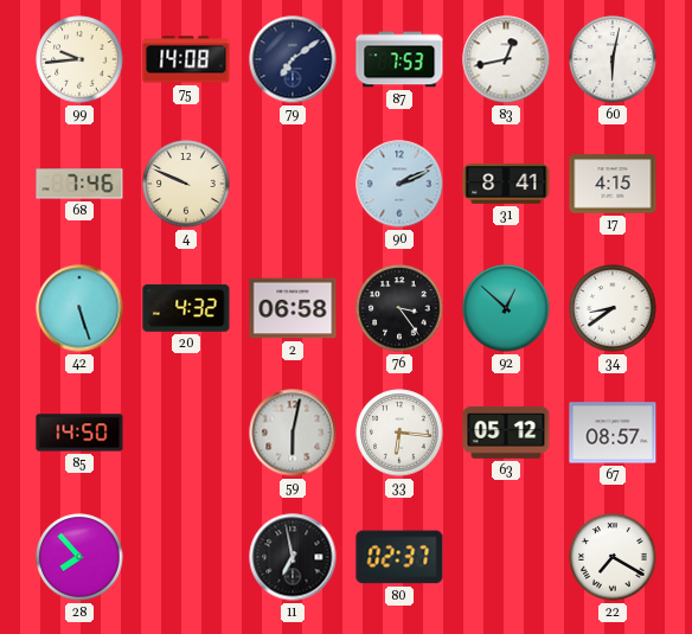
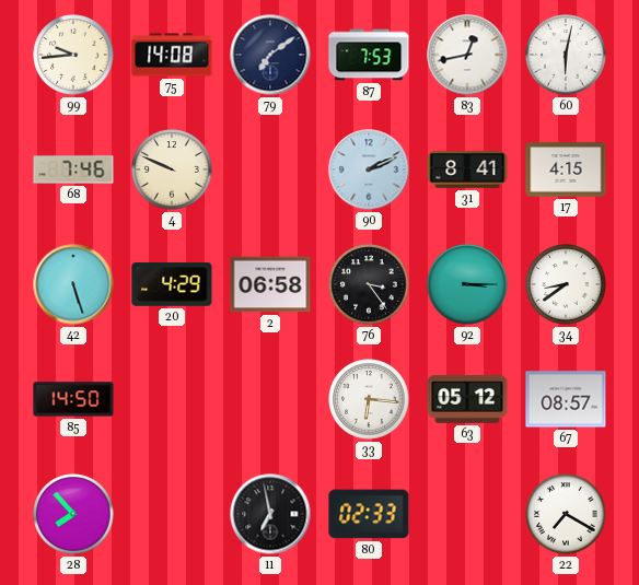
20: 4:32 -> 4:29
92: 12:52 -> 3:15
59: 6:02 -> none
80: 02:37 -> 02:33
